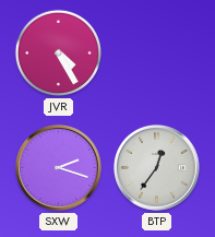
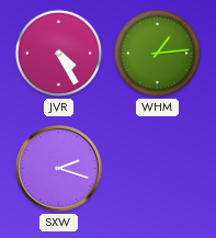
WHM: none -> 1:14
BTP: 12:36 -> none
